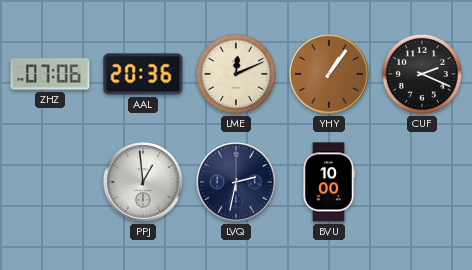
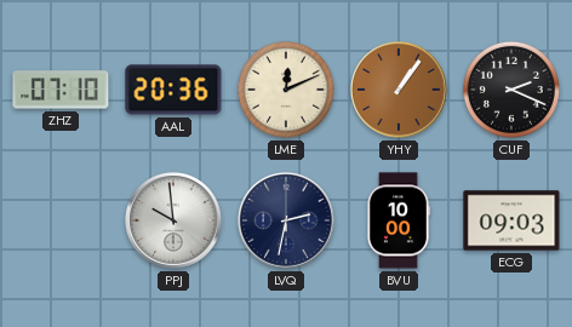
ZHZ: 07:06 -> 07:10
PPJ: 12:59 -> 9:59
ECG: none -> 09:03
